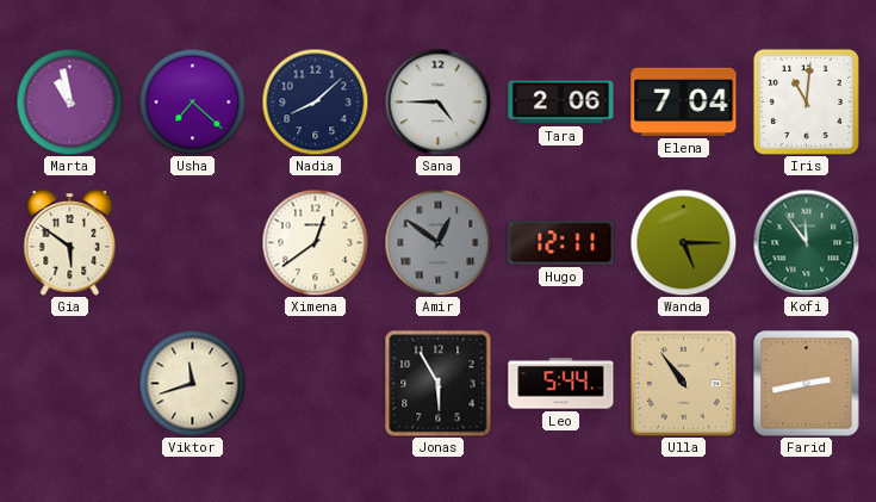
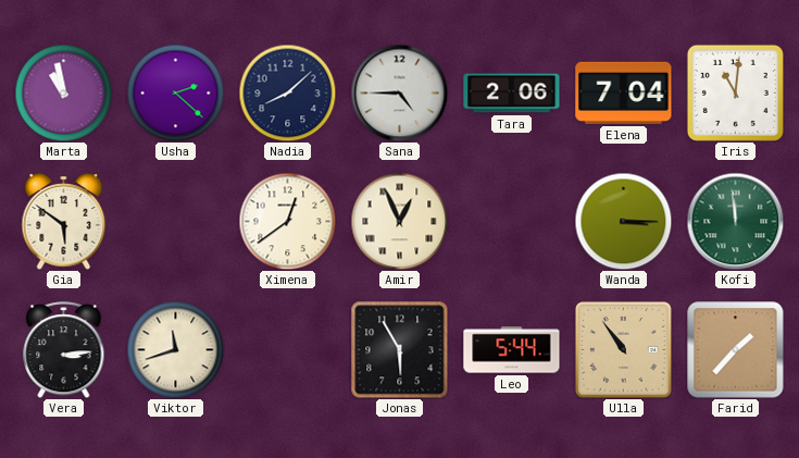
Usha: 7:22 -> 2:22
Amir: 12:51 -> 12:56
Amir dial: grey -> cream
Hugo: 12:11 -> none
Wanda: 5:15 -> 3:15
Kofi: 11:54 -> 11:59
Vera: none -> 3:14
Farid: 2:43 -> 1:37
